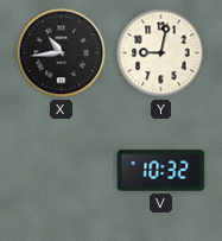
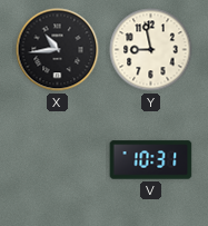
Y: 9:02 -> 8:58
V: 10:32 -> 10:31
